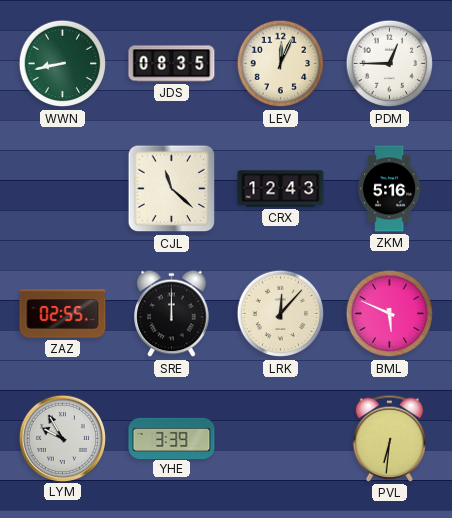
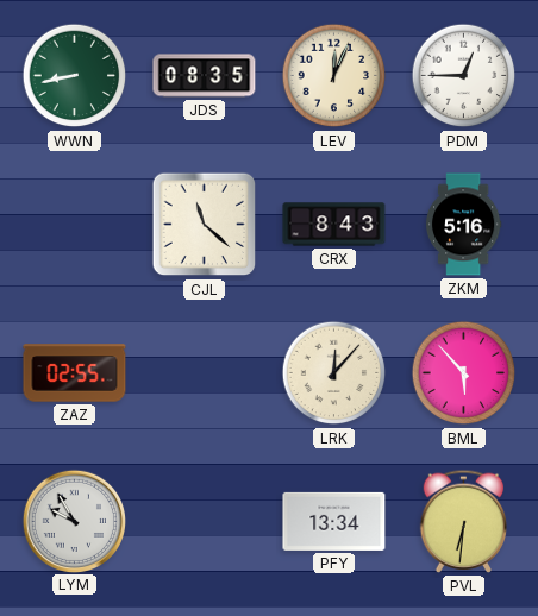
CRX: 12:43 -> 8:43
SRE: 12:00 -> none
BML: 5:49 -> 5:53
YHE: 3:39 -> none
PFY: none -> 13:34
